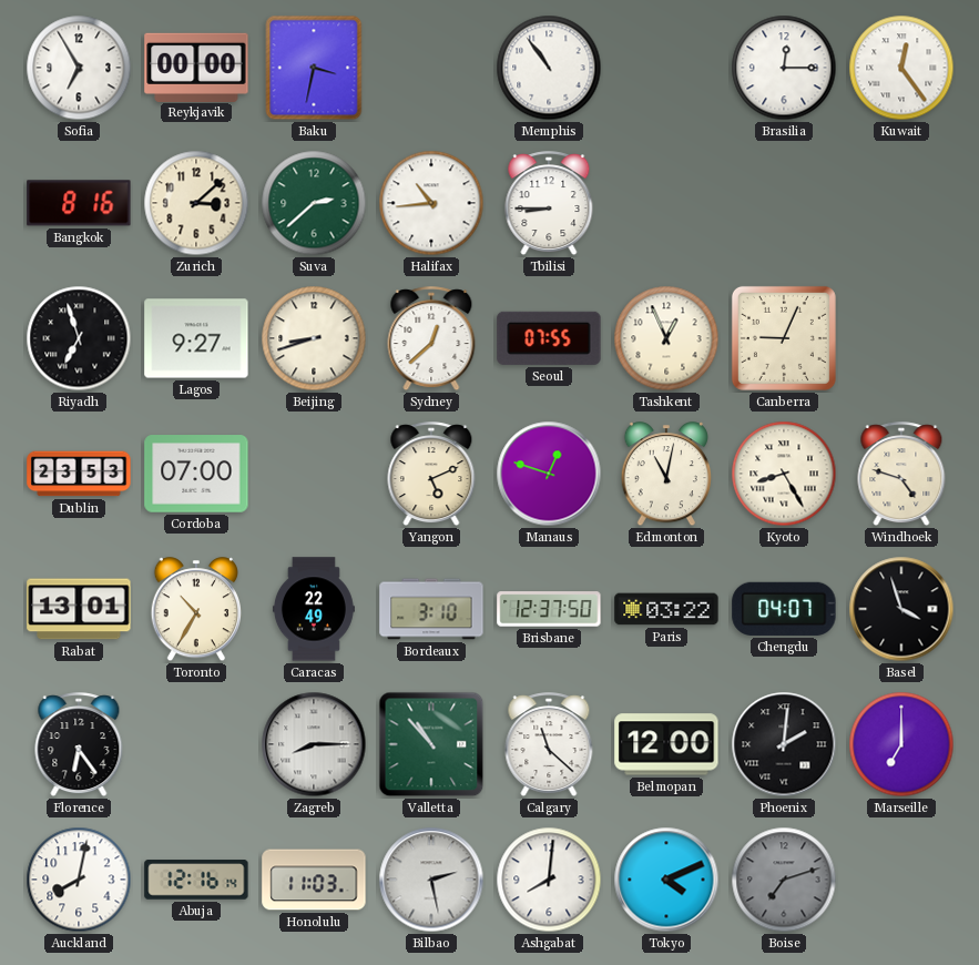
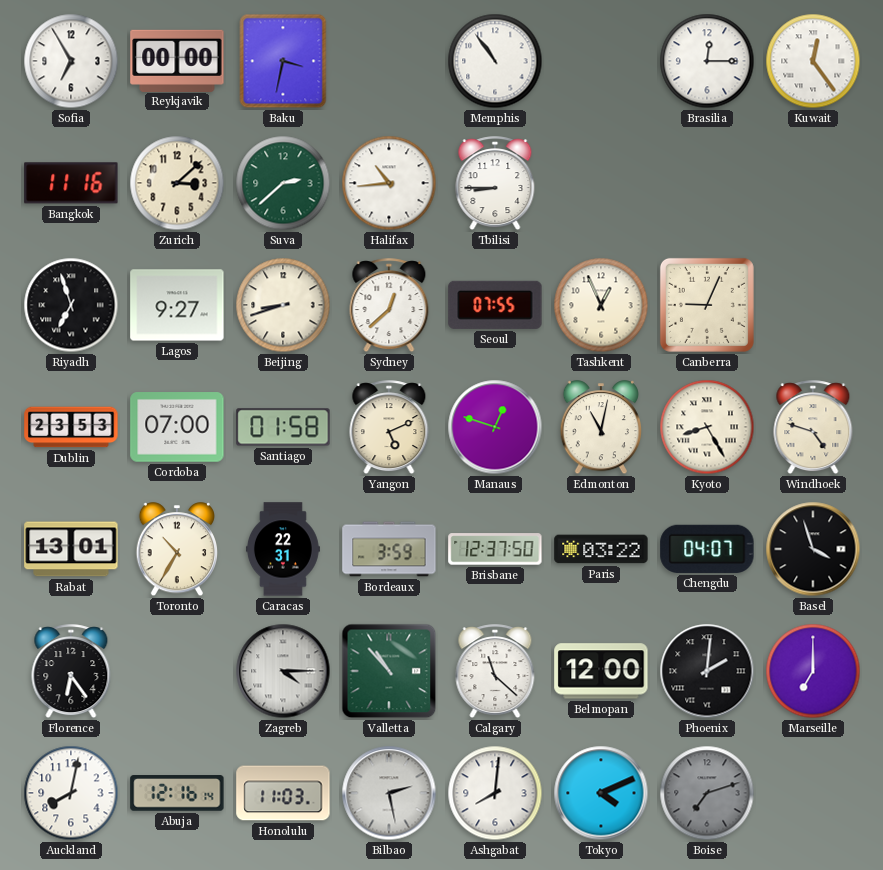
Bangkok: 8:16 -> 11:16
Santiago: none -> 01:58
Caracas: 22:49 -> 22:31
Bordeaux: 3:10 -> 3:59
Zagreb: 8:15 -> 4:15
